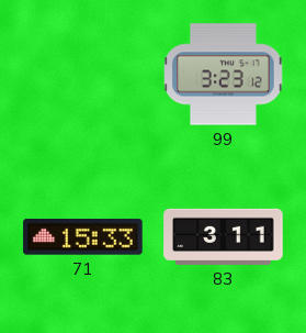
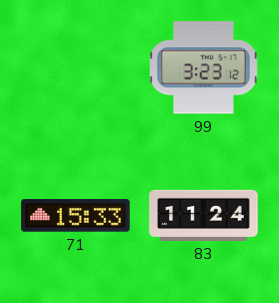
83: 3:11 -> 11:24
